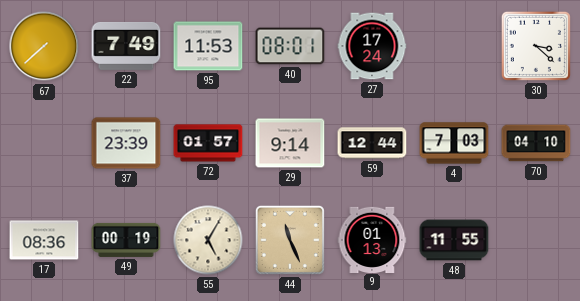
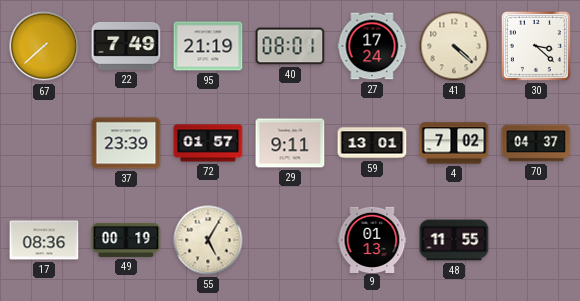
95: 11:53 -> 21:19
41: none -> 4:22
29: 9:14 -> 9:11
59: 12:44 -> 13:01
4: 7:03 -> 7:02
70: 04:10 -> 04:37
44: 11:26 -> none
